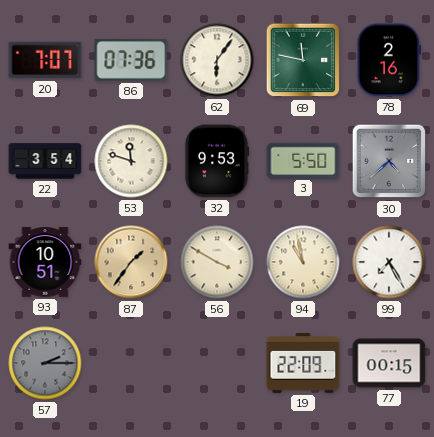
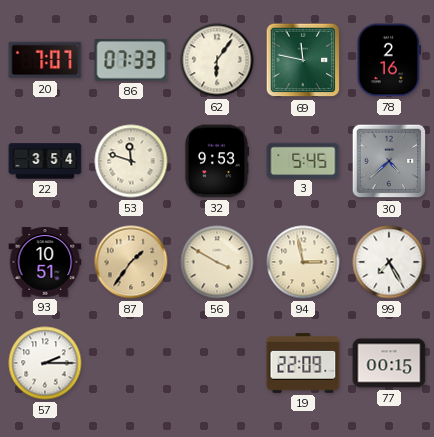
86: 07:36 -> 07:33
3: 5:50 -> 5:45
94: 10:58 -> 2:58
57 dial: grey -> white
